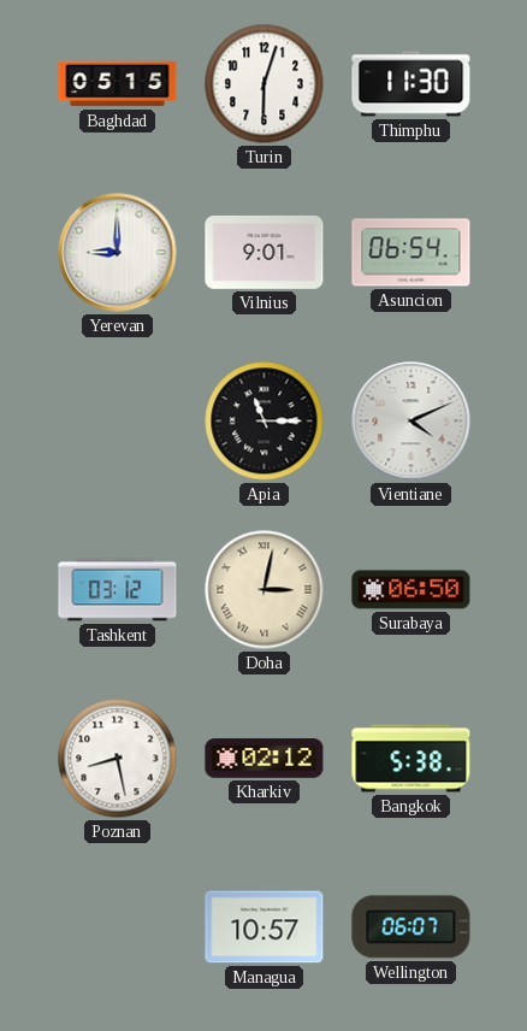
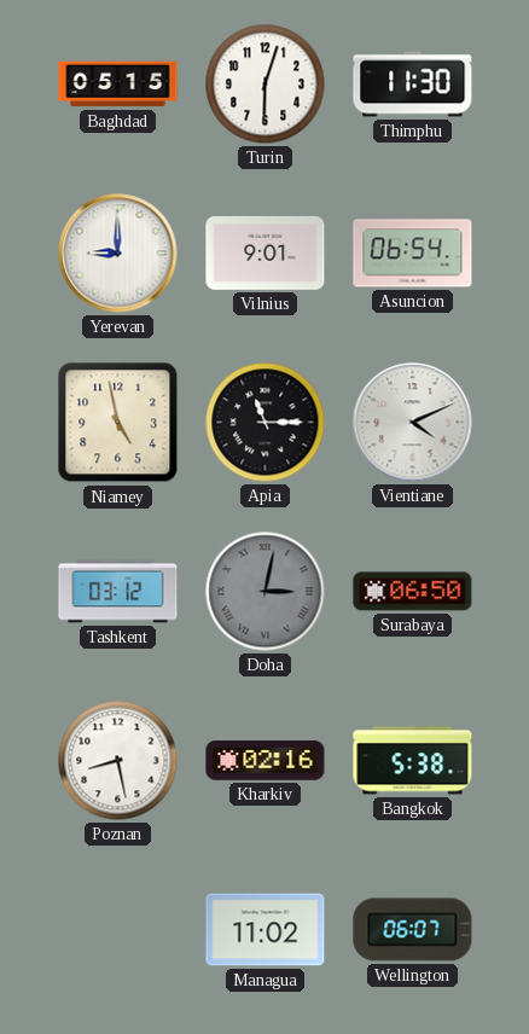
Niamey: none -> 4:58
Doha dial: cream -> grey
Kharkiv: 02:12 -> 02:16
Managua: 10:57 -> 11:02
